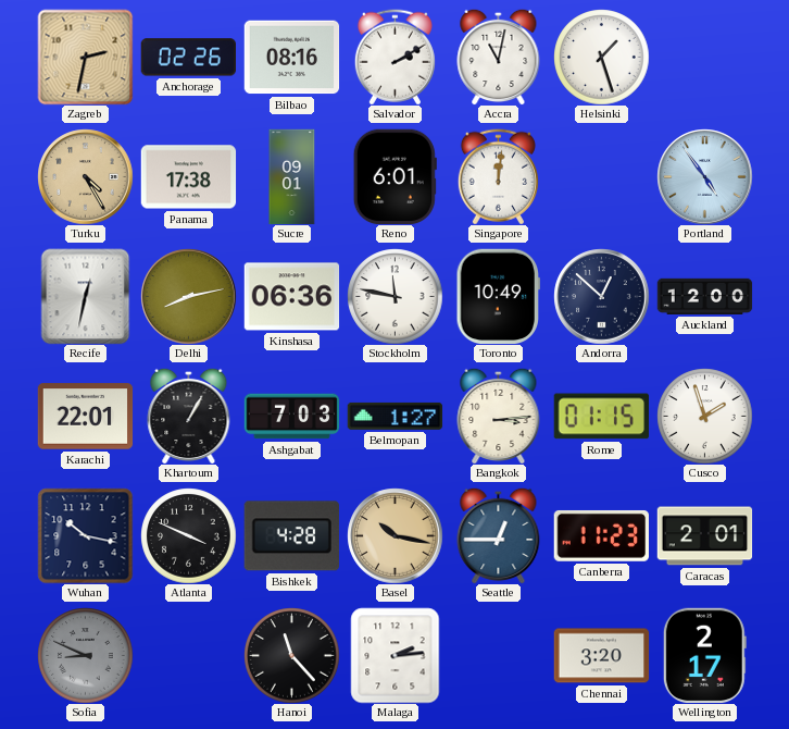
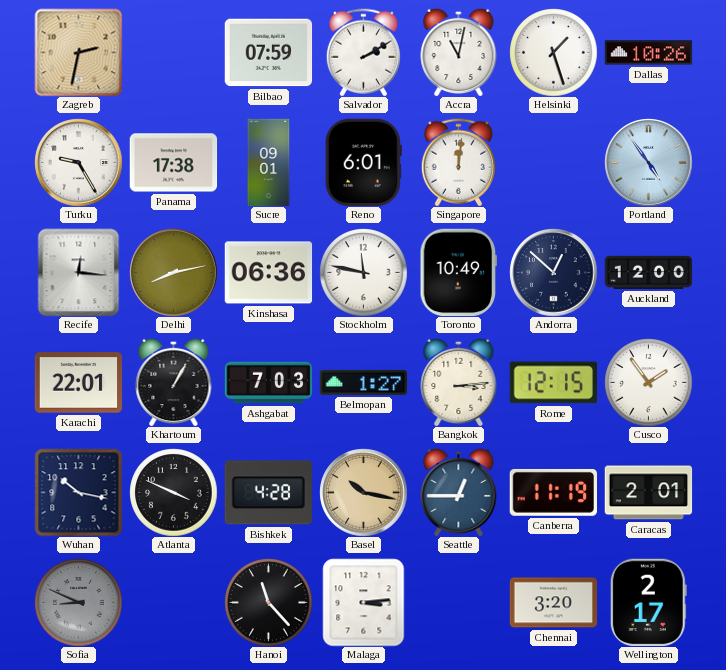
Anchorage: 02:26 -> none
Bilbao: 08:16 -> 07:59
Dallas: none -> 10:26
Turku: 4:25 -> 9:25
Turku dial: champagne -> white
Recife: 12:32 -> 12:16
Rome: 01:15 -> 12:15
Cusco: 1:57 -> 1:54
Canberra: 11:23 -> 11:19
Malaga: 2:14 -> 3:14
